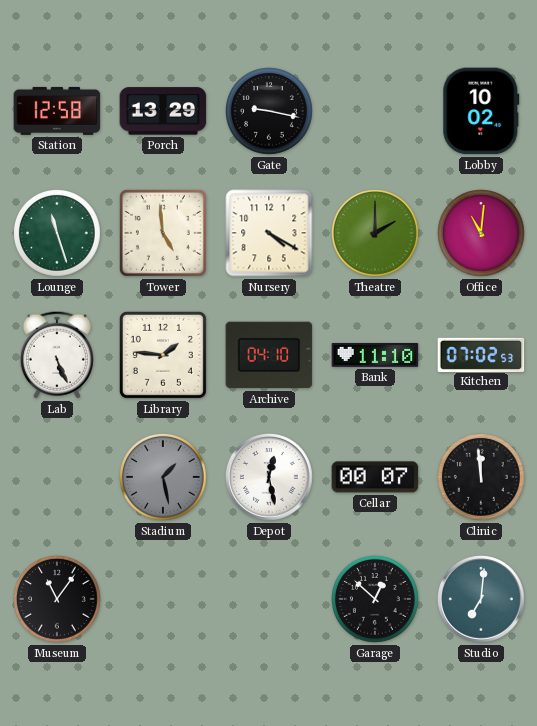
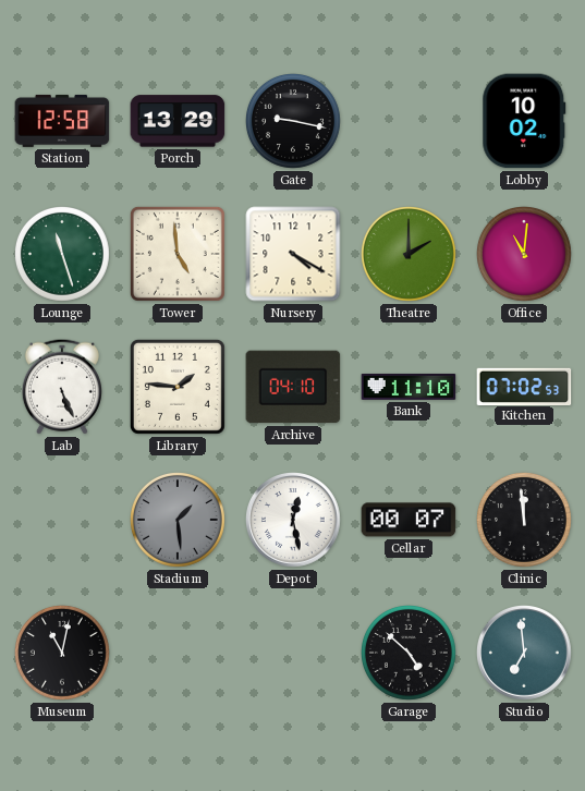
Stadium: 1:28 -> 1:29
Museum: 11:06 -> 11:02
Garage: 12:52 -> 4:52
Studio: 7:01 -> 6:59
